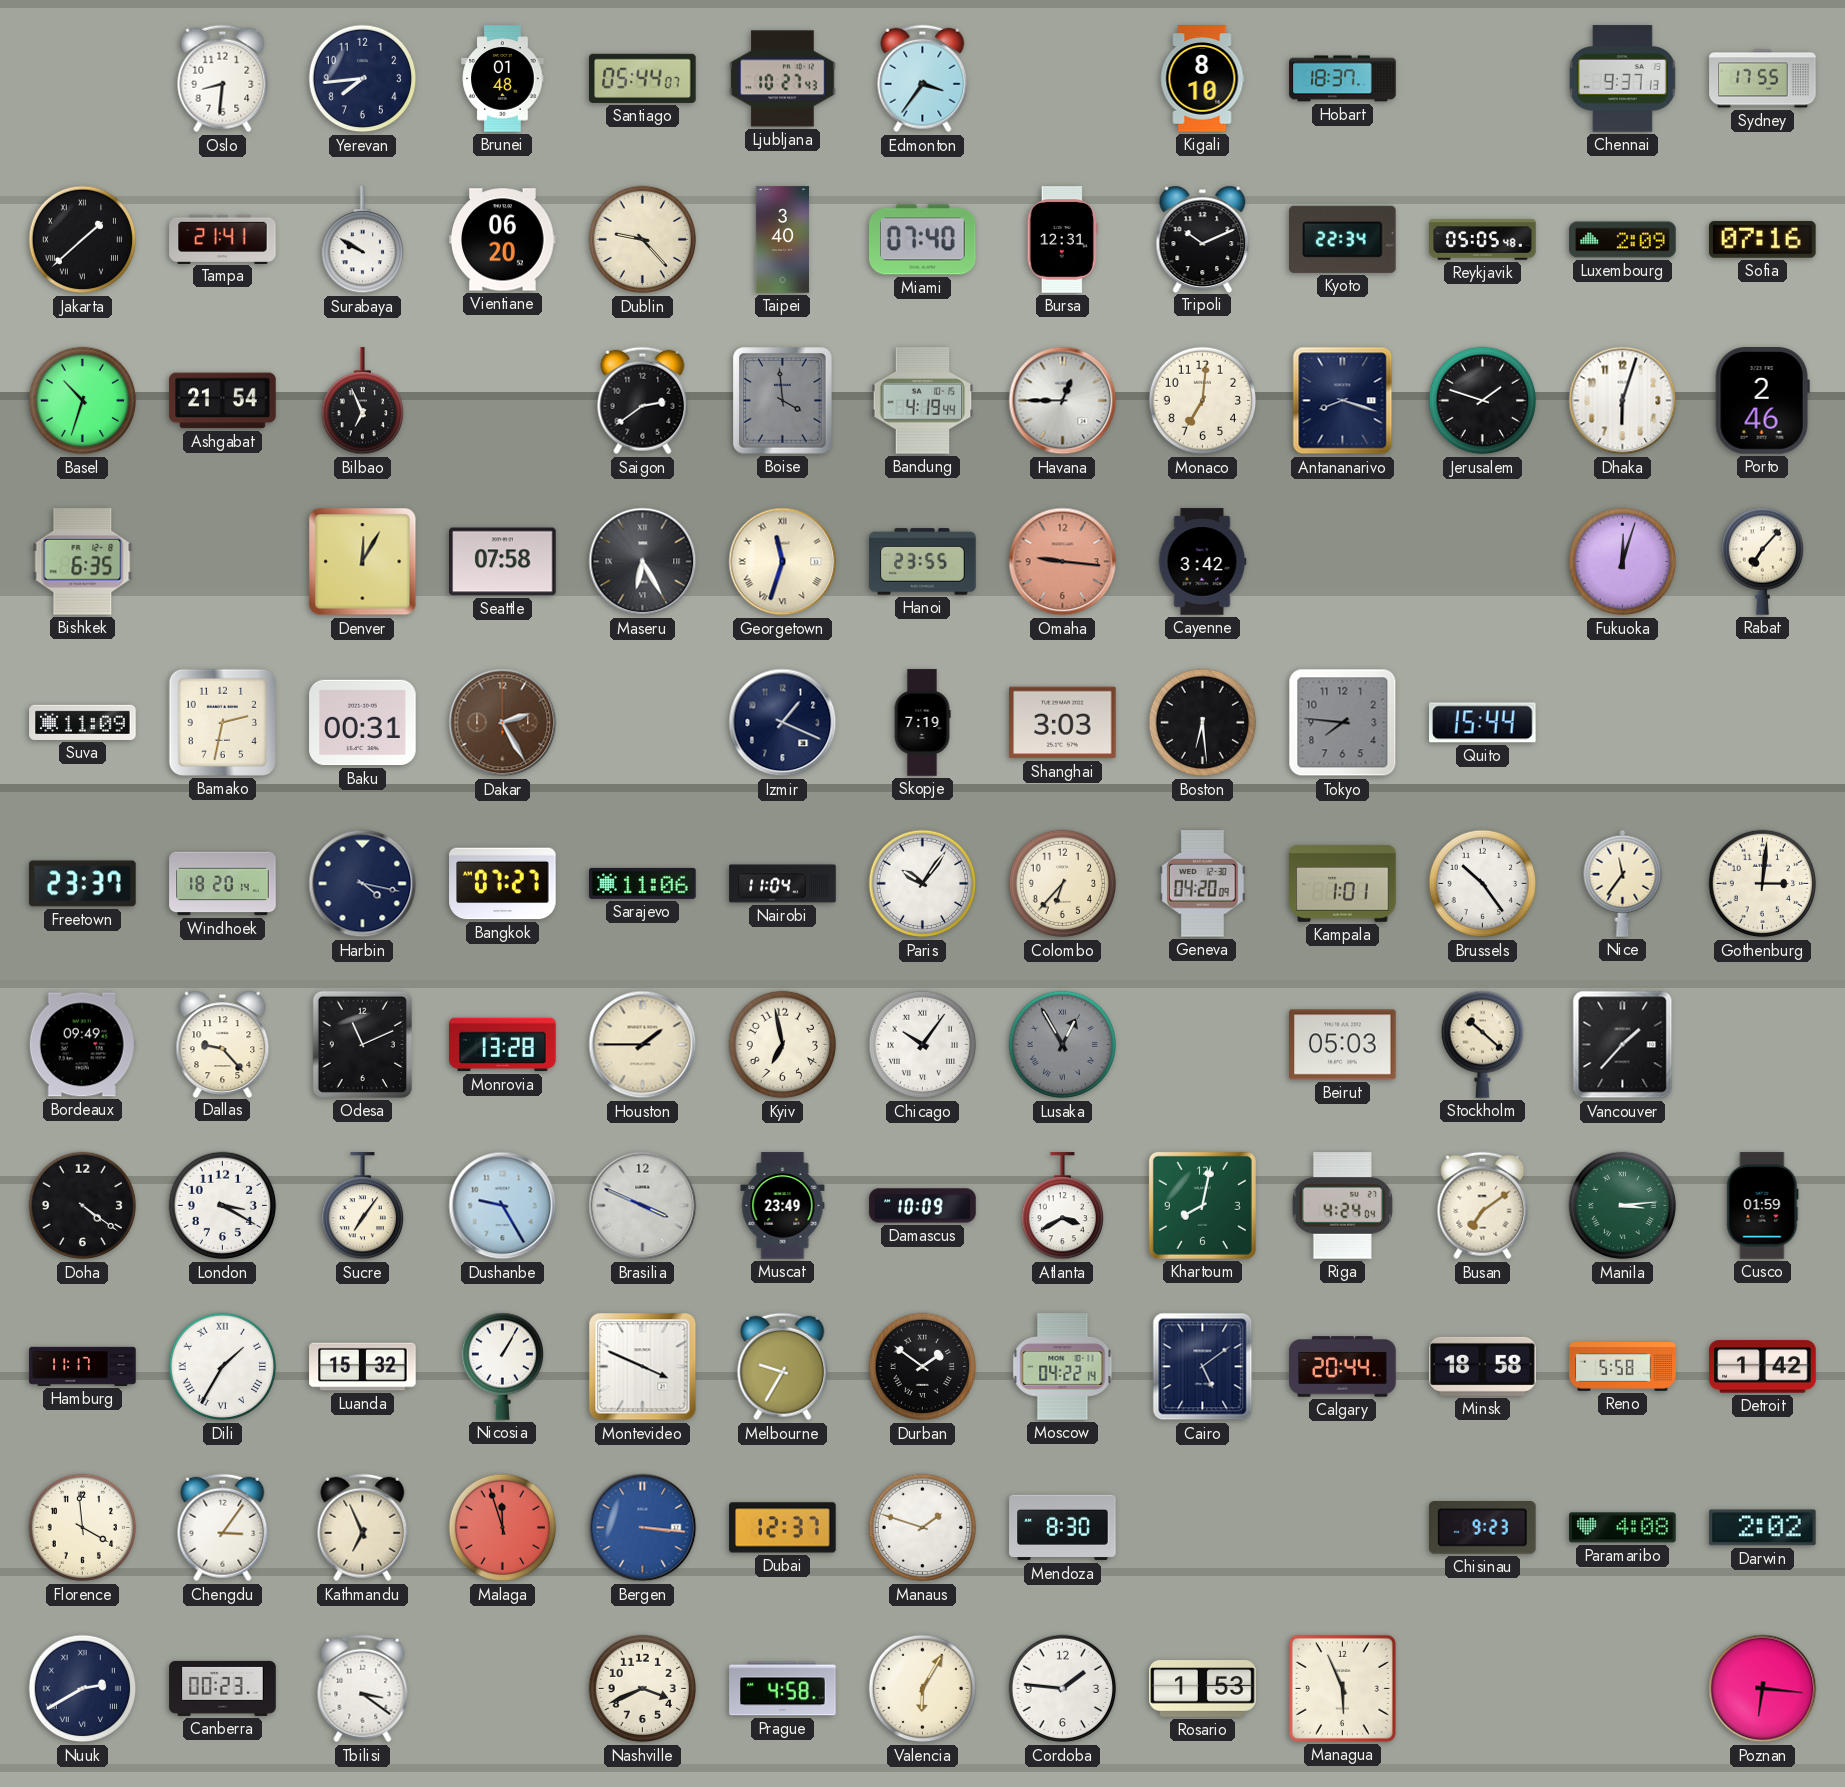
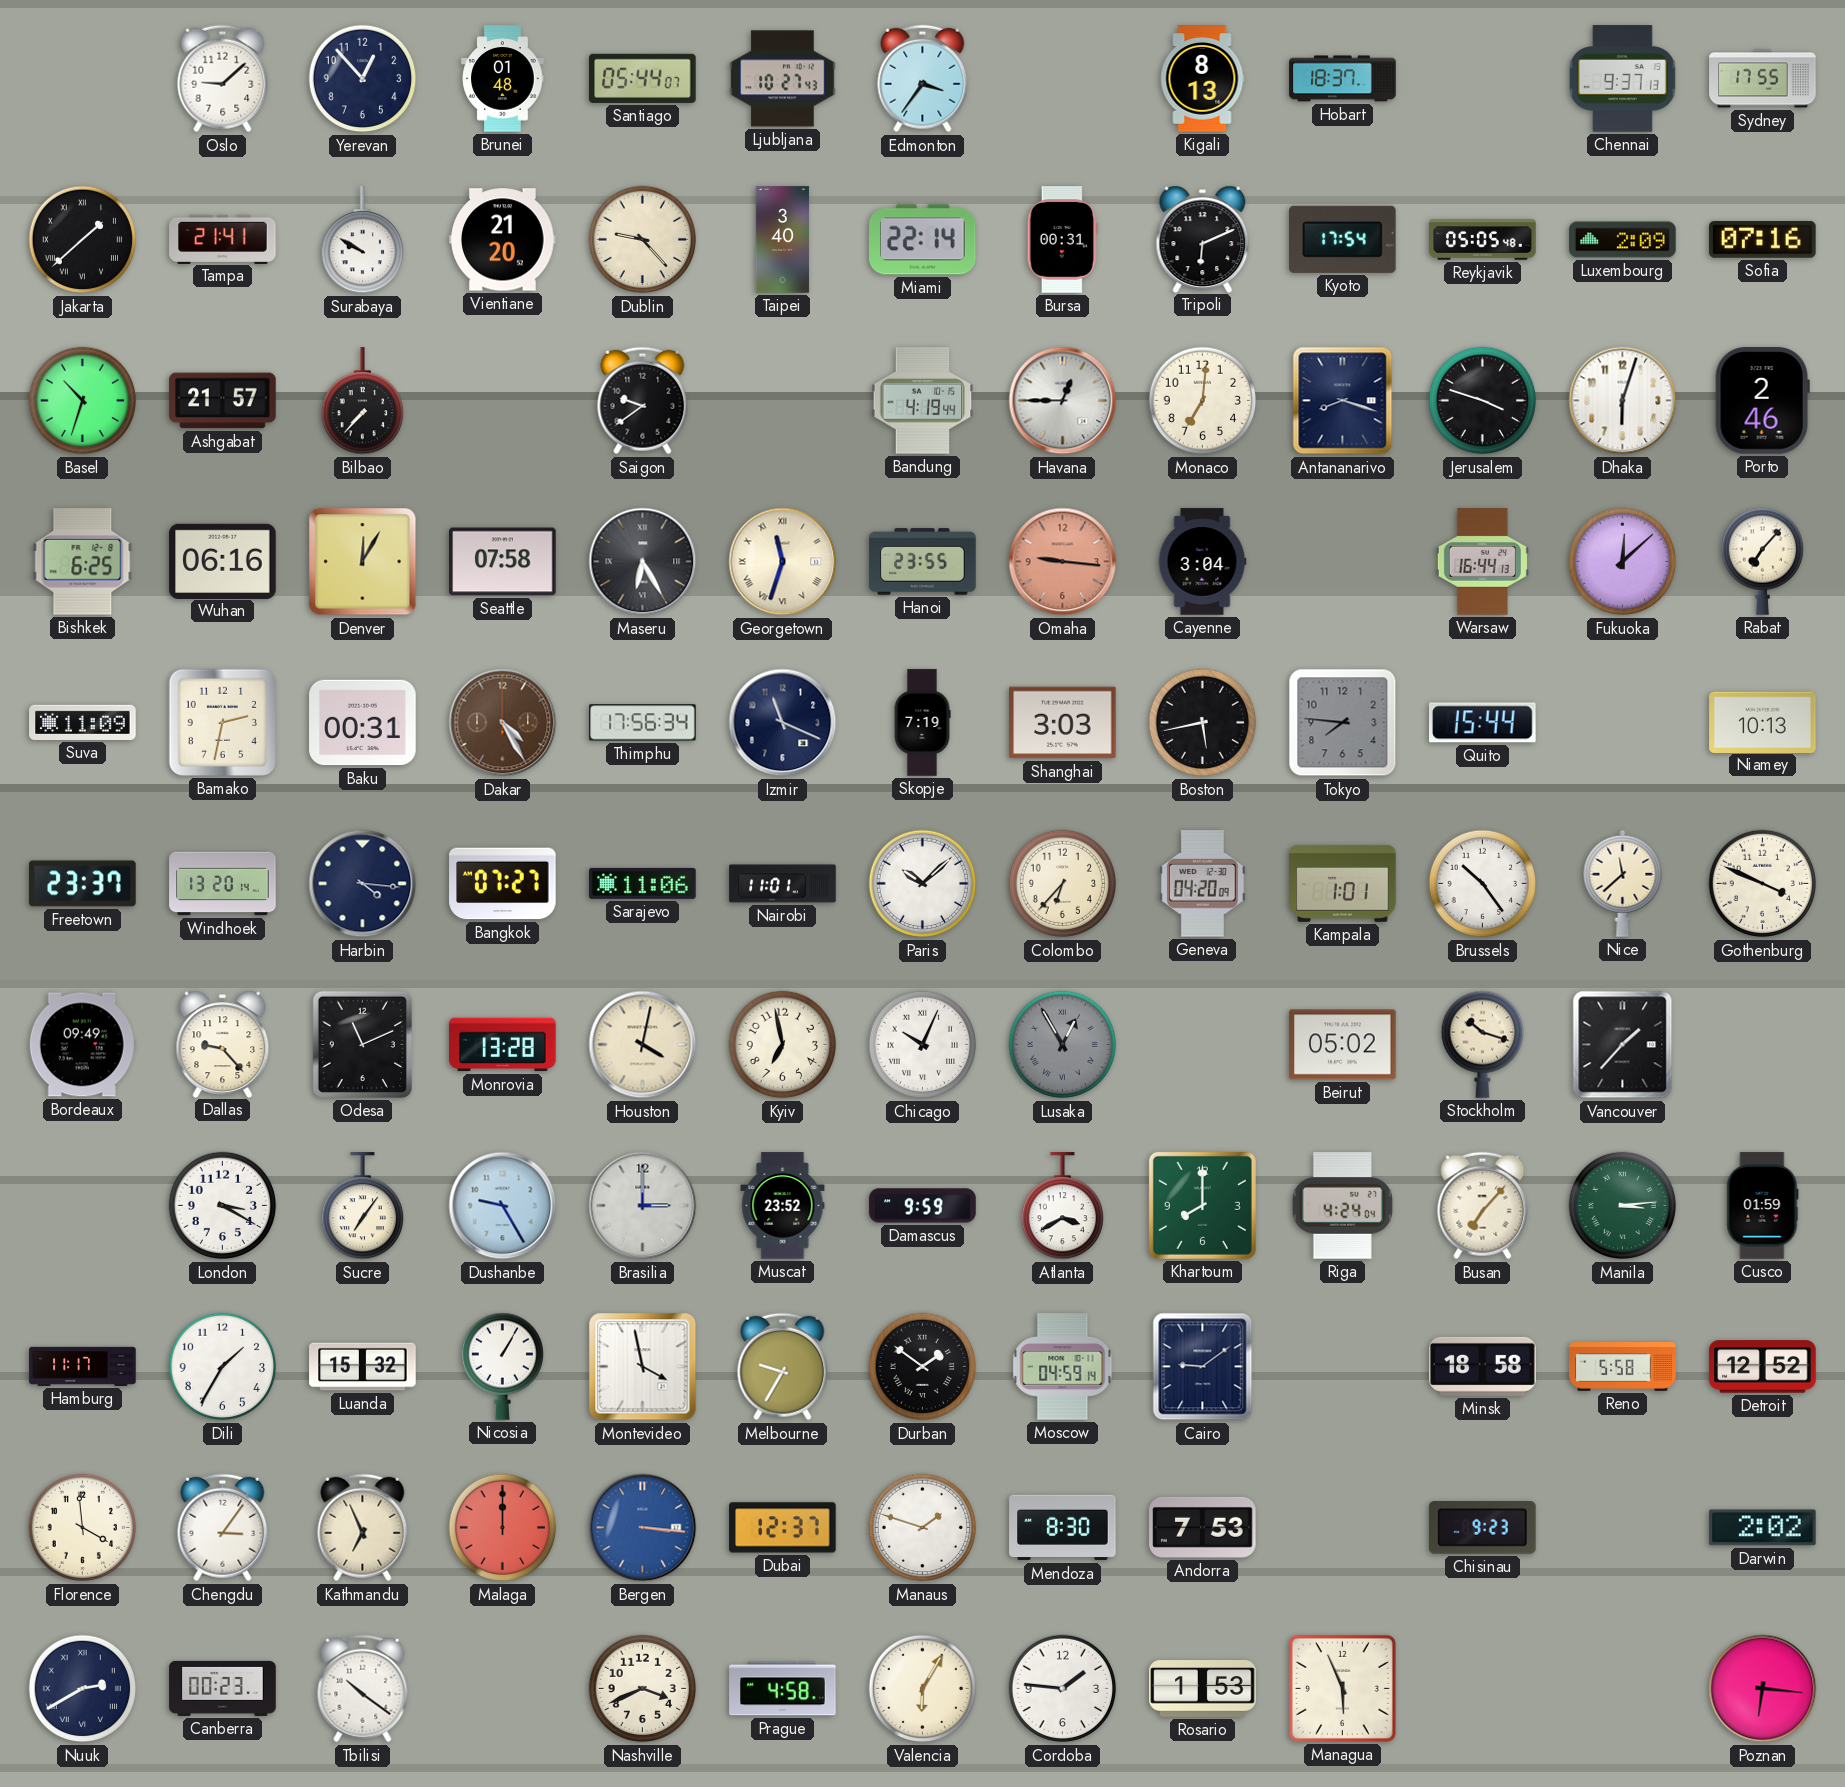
Oslo: 8:31 -> 9:08
Yerevan: 7:44 -> 12:53
Kigali: 8:10 -> 8:13
Vientiane: 06:20 -> 21:20
Miami: 07:40 -> 22:14
Bursa: 12:31 -> 00:31
Tripoli: 10:11 -> 6:11
Kyoto: 22:34 -> 17:54
Ashgabat: 21:54 -> 21:57
Bilbao: 6:56 -> 7:37
Saigon: 2:39 -> 9:39
Boise: 3:59 -> none
Jerusalem: 1:48 -> 3:48
Bishkek: 6:35 -> 6:25
Wuhan: none -> 06:16
Cayenne: 3:42 -> 3:04
Warsaw: none -> 16:44
Fukuoka: 12:03 -> 12:08
Dakar: 2:25 -> 4:25
Thimphu: none -> 17:56
Izmir: 1:19 -> 11:19
Boston: 6:29 -> 5:43
Niamey: none -> 10:13
Windhoek: 18:20 -> 13:20
Harbin: 4:17 -> 4:16
Nairobi: 11:04 -> 11:01
Paris: 10:06 -> 10:08
Nice: 11:36 -> 11:38
Gothenburg: 3:01 -> 3:49
Houston: 1:45 -> 4:02
Chicago: 10:06 -> 10:04
Beirut: 05:03 -> 05:02
Stockholm: 10:22 -> 10:18
Doha: 4:21 -> none
Brasilia: 3:49 -> 3:00
Muscat: 23:49 -> 23:52
Damascus: 10:09 -> 9:59
Khartoum: 8:02 -> 8:00
Busan: 7:09 -> 7:07
Dili numerals: Roman -> Arabic
Montevideo: 3:49 -> 3:58
Moscow: 04:22 -> 04:59
Cairo: 5:09 -> 9:09
Calgary: 20:44 -> none
Detroit: 1:42 -> 12:52
Malaga: 11:57 -> 12:00
Andorra: none -> 7:53
Paramaribo: 4:08 -> none
Tbilisi: 3:21 -> 10:21
